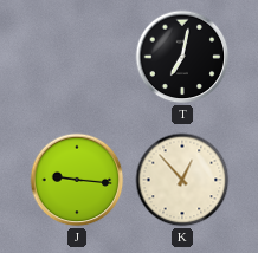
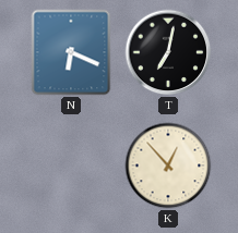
N: none -> 6:19
J: 9:16 -> none
